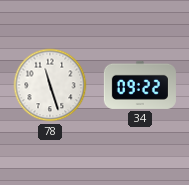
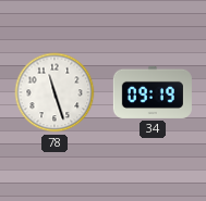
34: 09:22 -> 09:19
